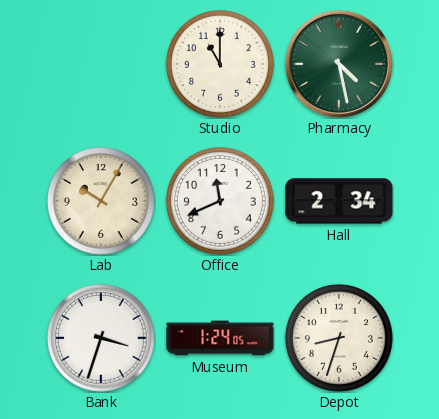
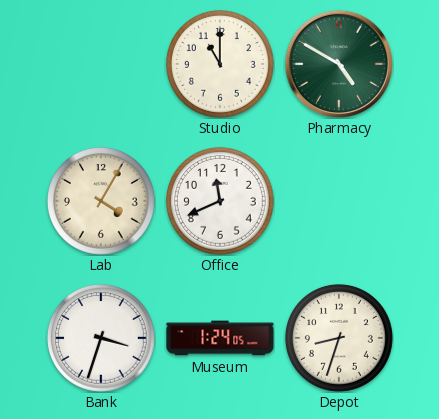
Pharmacy: 4:28 -> 4:50
Lab: 10:05 -> 4:05
Hall: 2:34 -> none
